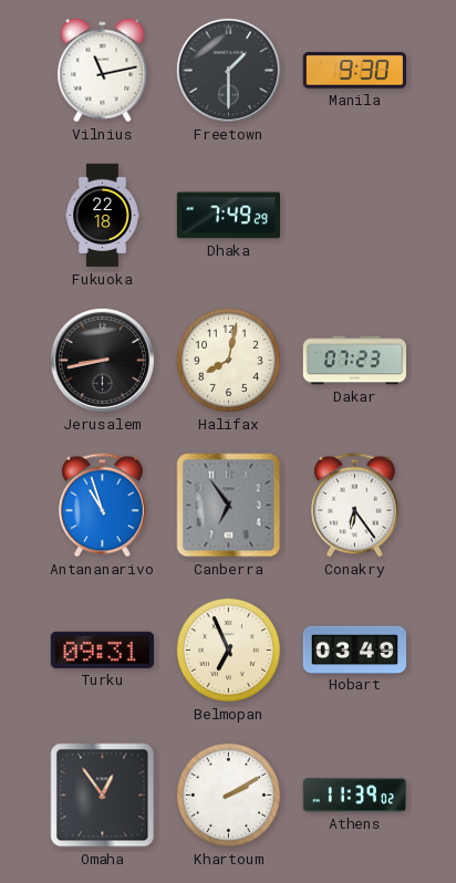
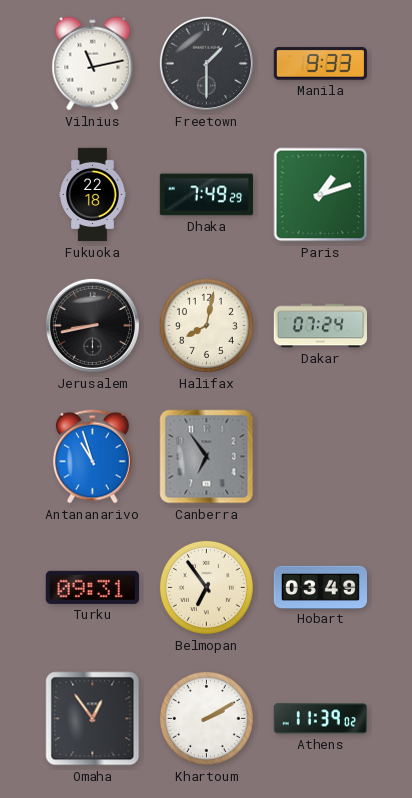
Manila: 9:30 -> 9:33
Paris: none -> 1:12
Dakar: 07:23 -> 07:24
Conakry: 6:24 -> none
Belmopan: 6:56 -> 6:54
